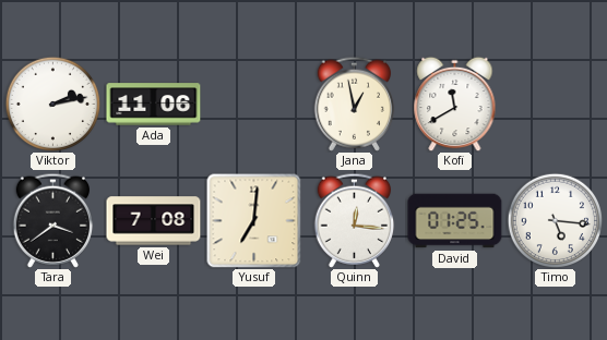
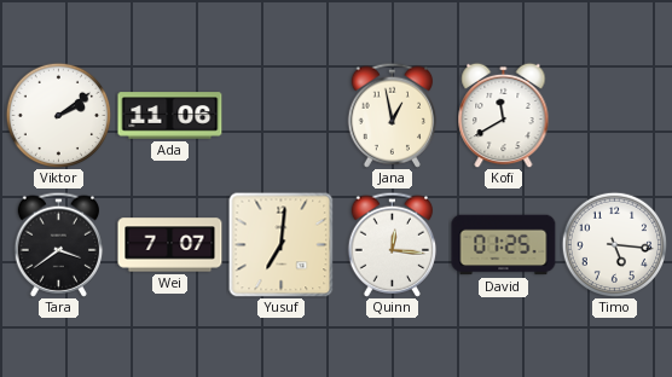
Viktor: 2:13 -> 2:09
Wei: 7:08 -> 7:07
